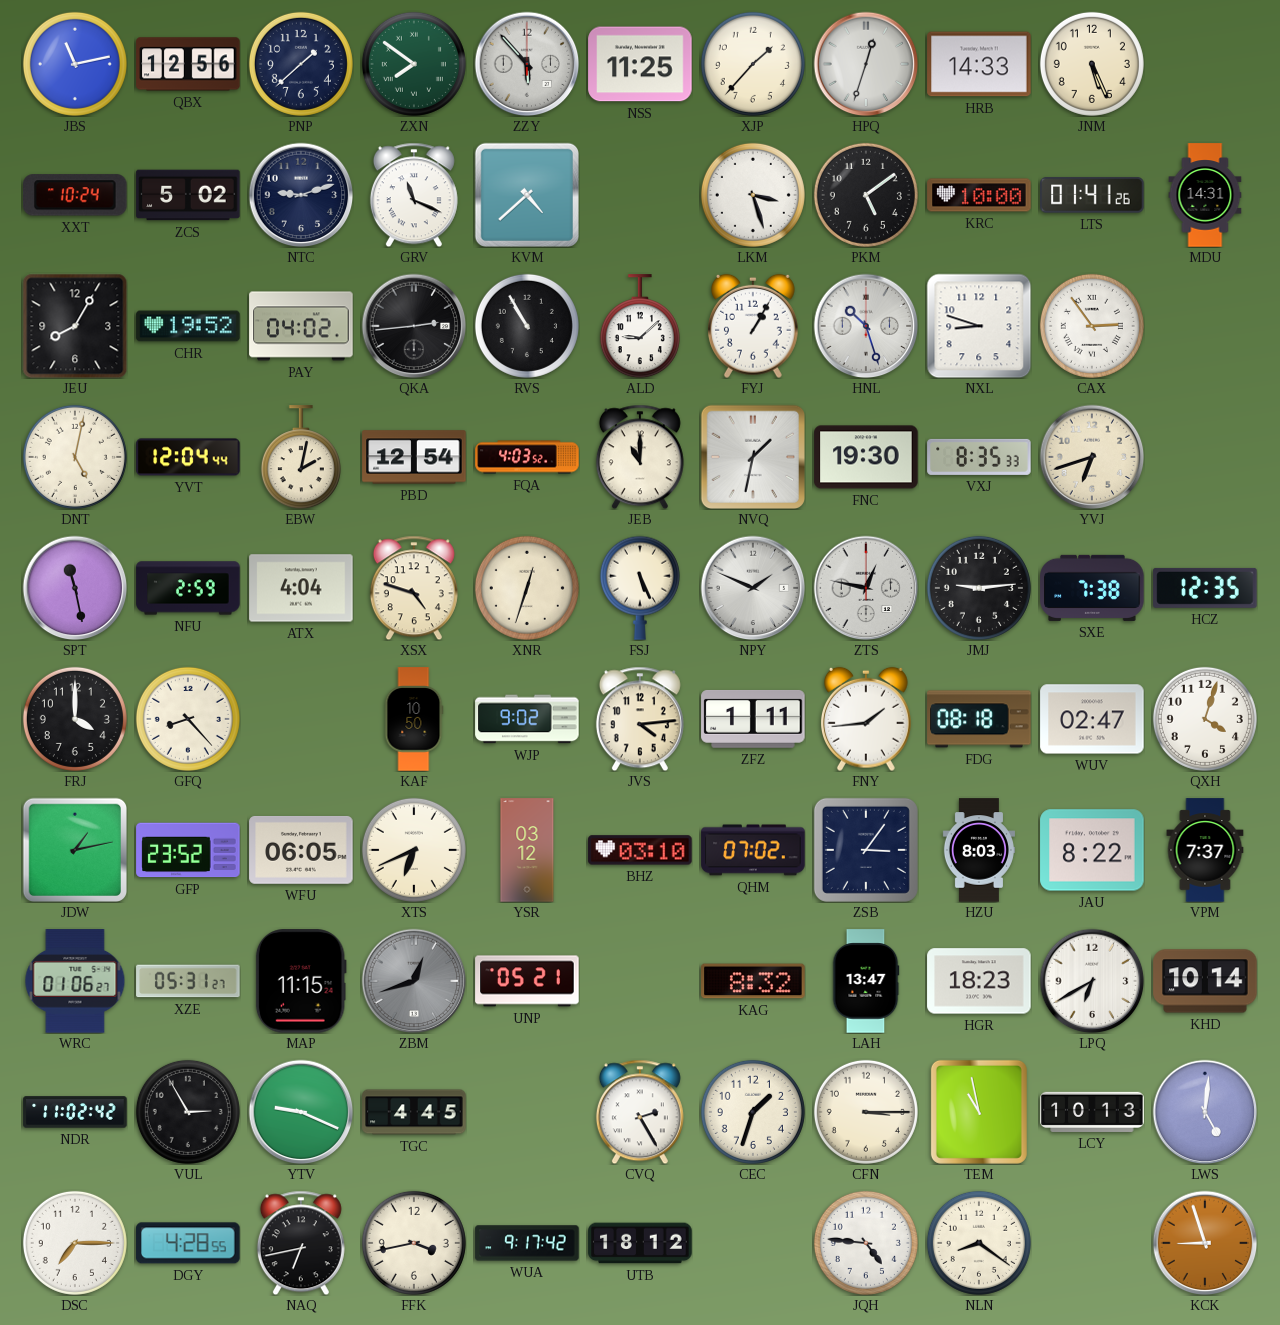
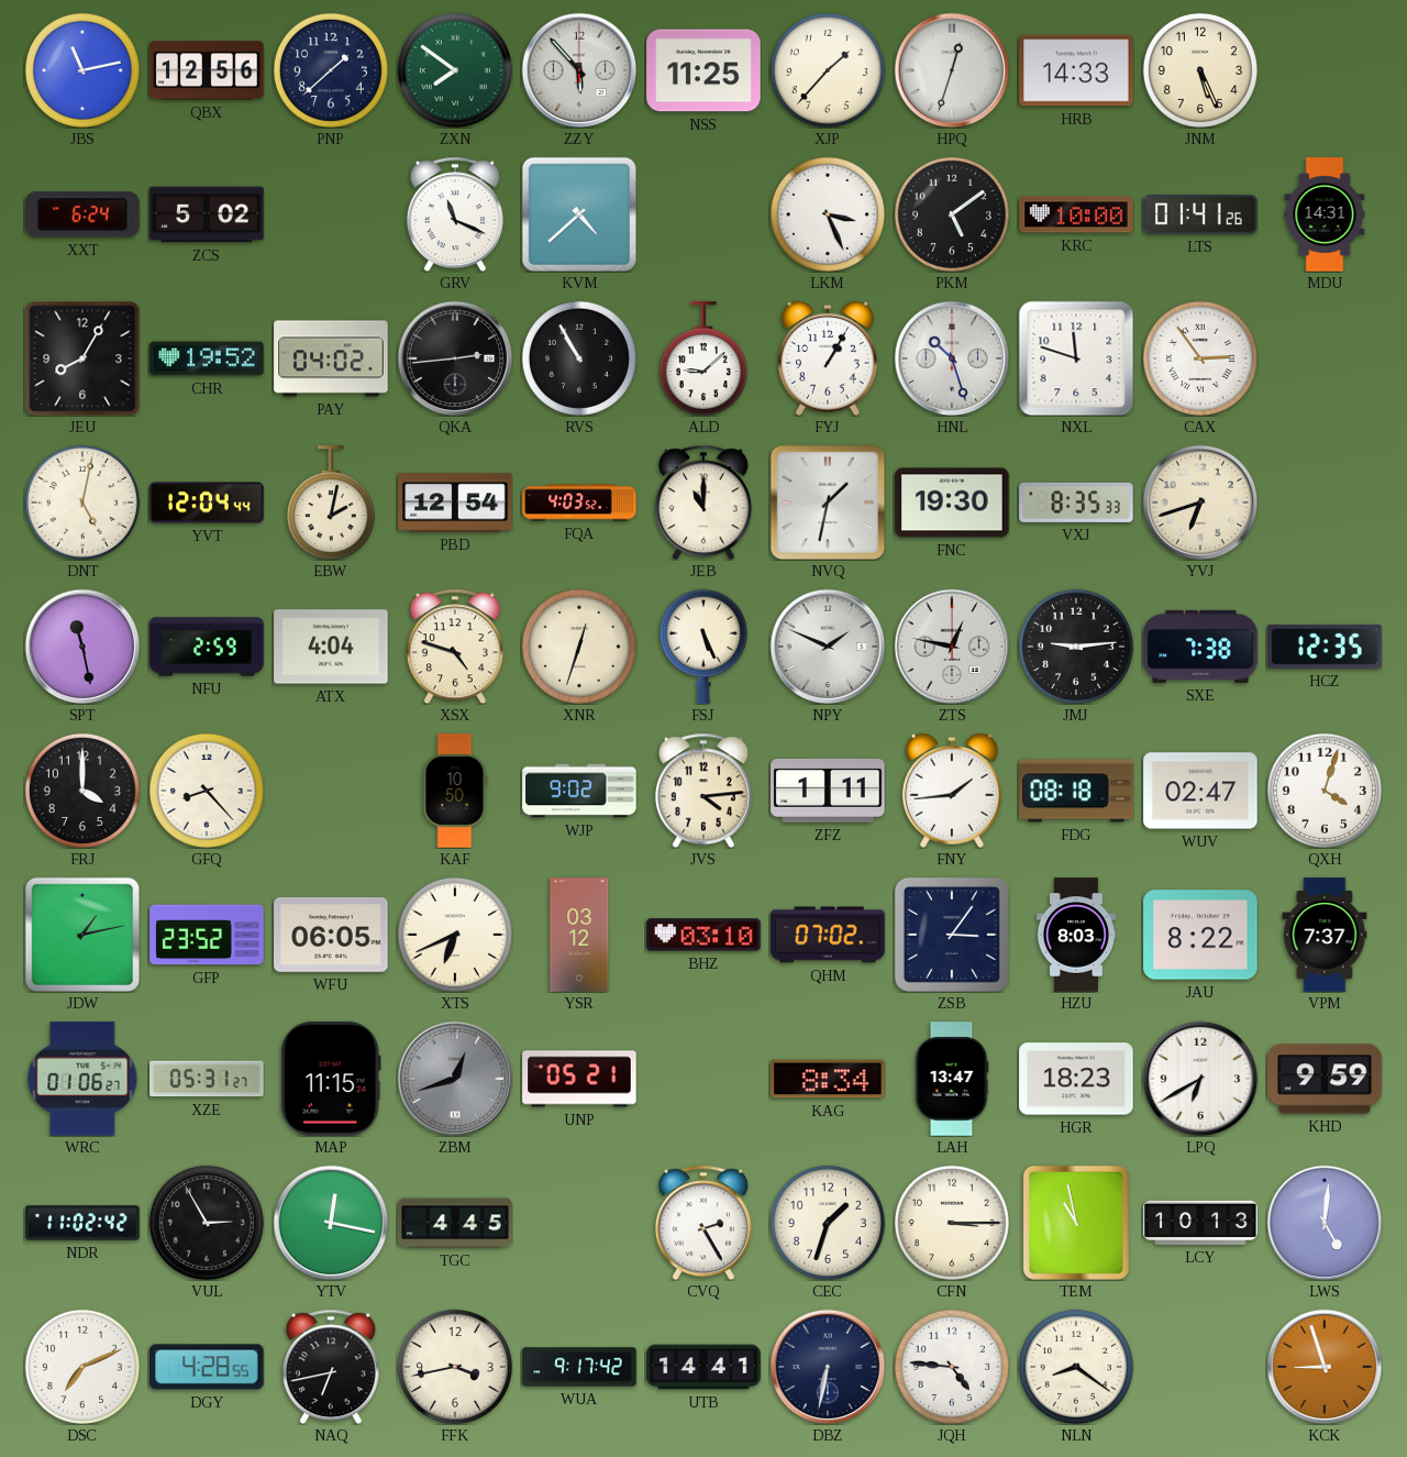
XXT: 10:24 -> 6:24
NTC: 9:12 -> none
LKM: 3:27 -> 3:26
NXL: 8:48 -> 11:48
KAG: 8:32 -> 8:34
KHD: 10:14 -> 9:59
YTV: 9:19 -> 12:17
DSC: 7:15 -> 7:11
UTB: 18:12 -> 14:41
DBZ: none -> 6:32
